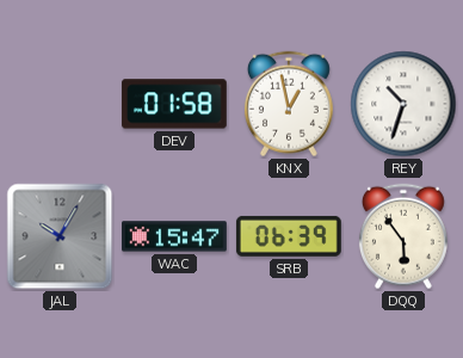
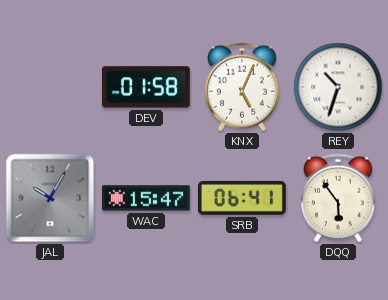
KNX: 12:58 -> 5:04
SRB: 06:39 -> 06:41
